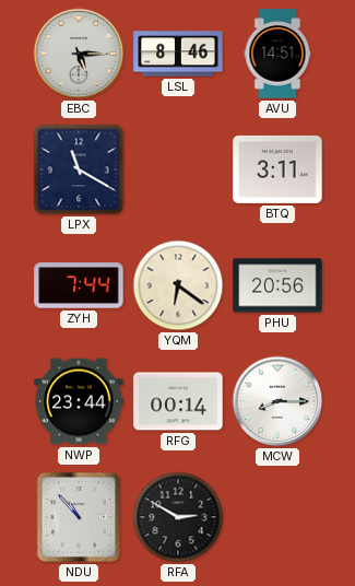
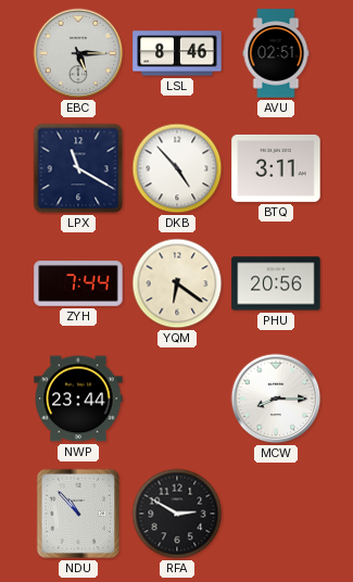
AVU: 14:51 -> 02:51
DKB: none -> 4:53
RFG: 00:14 -> none
